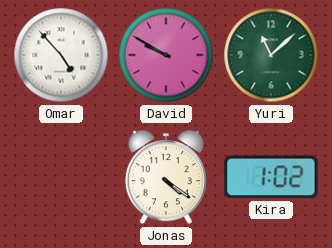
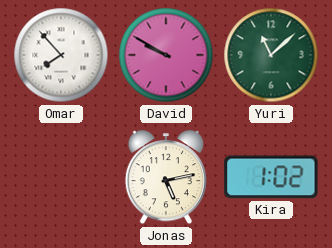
Omar: 4:53 -> 7:53
Jonas: 4:21 -> 5:13
